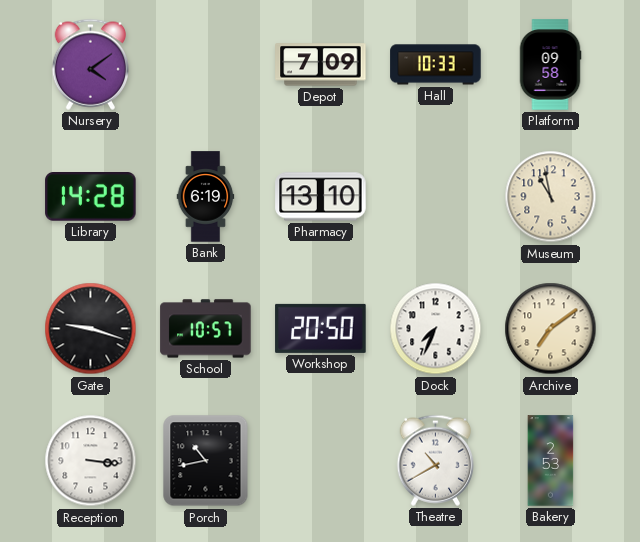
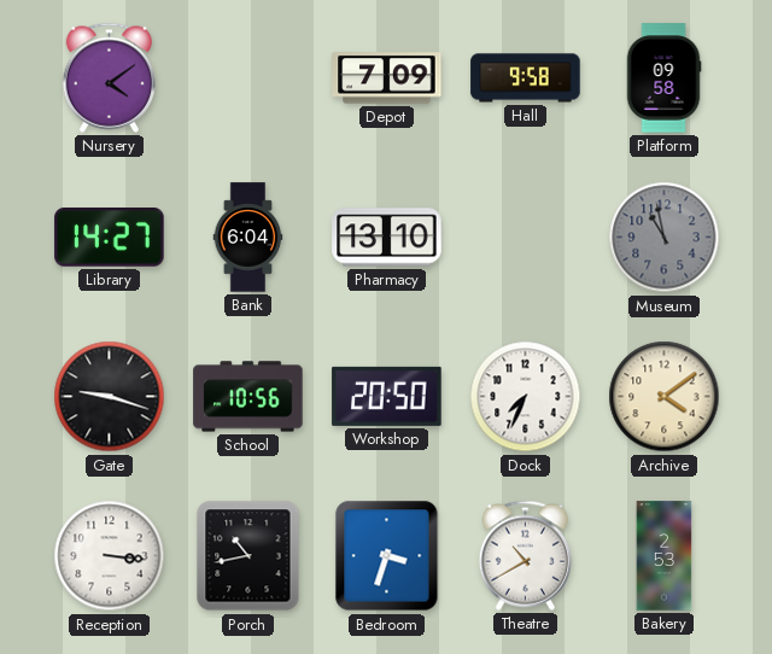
Hall: 10:33 -> 9:58
Library: 14:28 -> 14:27
Bank: 6:19 -> 6:04
Museum dial: cream -> grey
School: 10:57 -> 10:56
Archive: 7:09 -> 4:09
Bedroom: none -> 3:33
